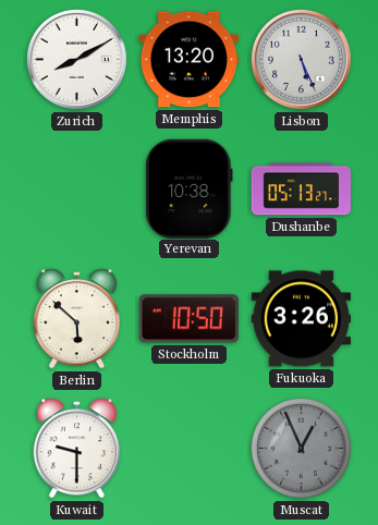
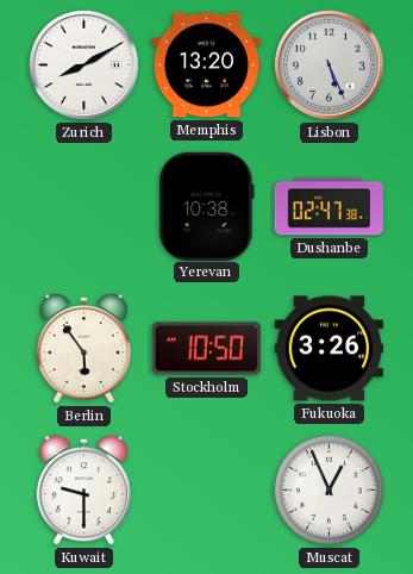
Dushanbe: 05:13 -> 02:47
Berlin: 5:52 -> 5:54
Muscat dial: grey -> white
